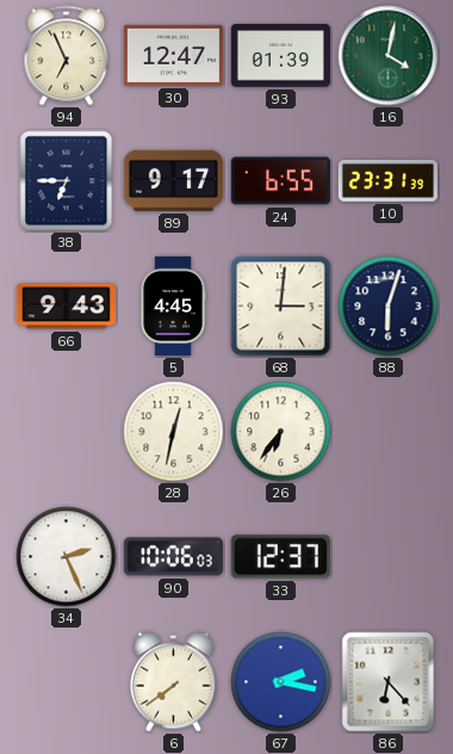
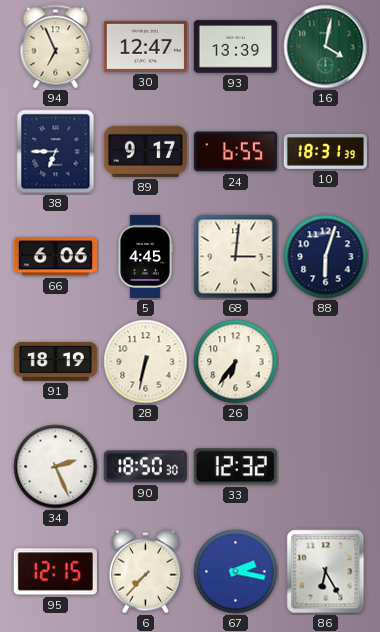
93: 01:39 -> 13:39
10: 23:31 -> 18:31
66: 9:43 -> 6:06
91: none -> 18:19
28: 12:32 -> 6:32
90: 10:06 -> 18:50
33: 12:37 -> 12:32
95: none -> 12:15
6: 7:39 -> 7:37
86: 6:23 -> 6:25
